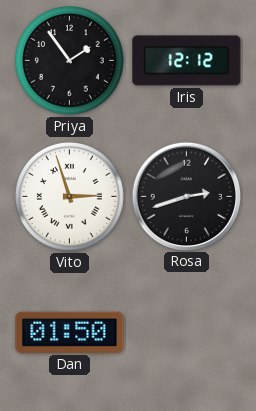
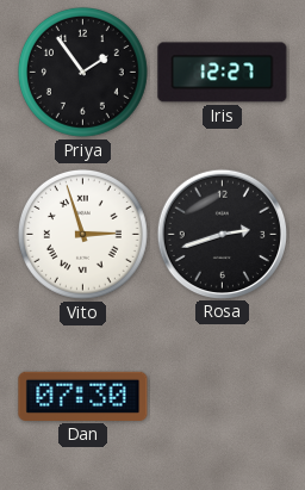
Iris: 12:12 -> 12:27
Dan: 01:50 -> 07:30
